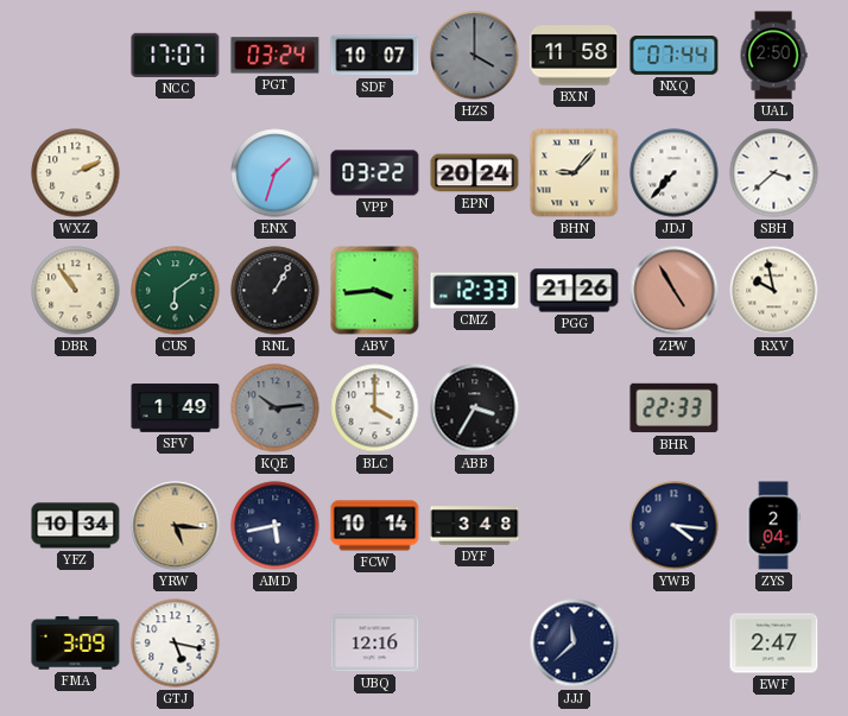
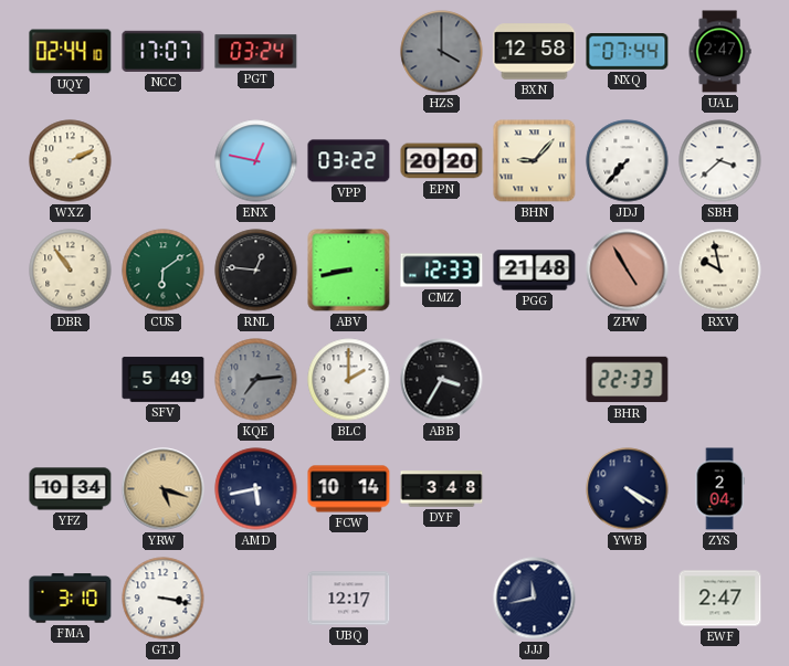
UQY: none -> 02:44
SDF: 10:07 -> none
BXN: 11:58 -> 12:58
UAL: 2:50 -> 2:47
ENX: 1:33 -> 12:47
EPN: 20:24 -> 20:20
RNL: 1:05 -> 12:46
ABV: 3:44 -> 8:43
PGG: 21:26 -> 21:48
SFV: 1:49 -> 5:49
KQE: 10:14 -> 7:14
BLC: 4:00 -> 2:00
YRW: 5:16 -> 5:18
YWB: 4:16 -> 4:20
FMA: 3:09 -> 3:10
GTJ: 5:17 -> 3:17
UBQ: 12:16 -> 12:17
JJJ: 11:38 -> 11:43
